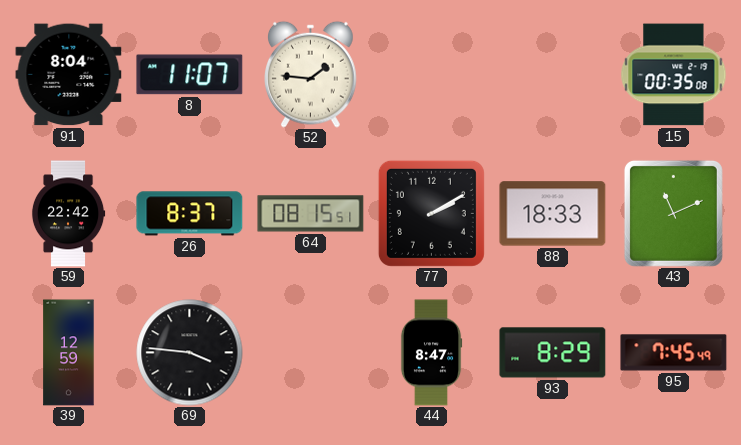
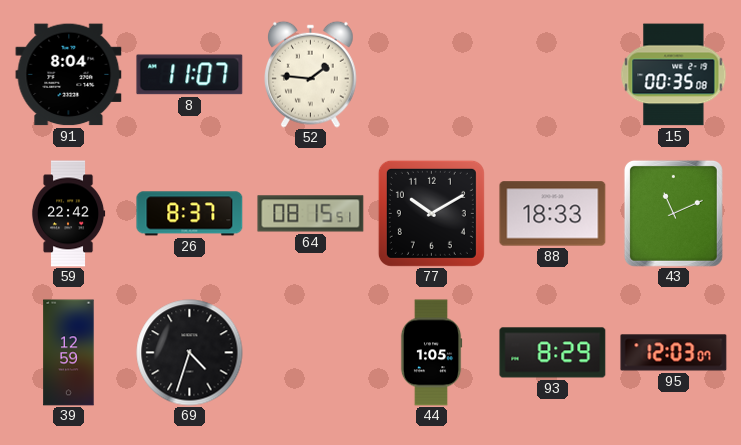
77: 2:10 -> 10:10
69: 3:46 -> 4:33
44: 8:47 -> 1:05
95: 7:45 -> 12:03
